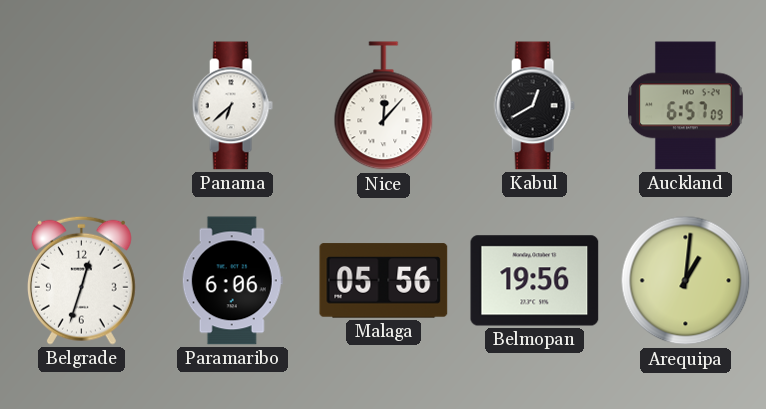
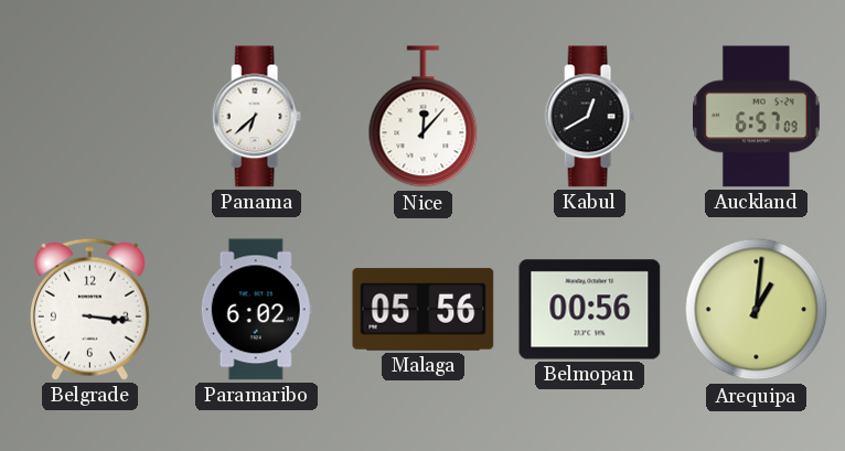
Belgrade: 12:33 -> 3:16
Paramaribo: 6:06 -> 6:02
Belmopan: 19:56 -> 00:56
